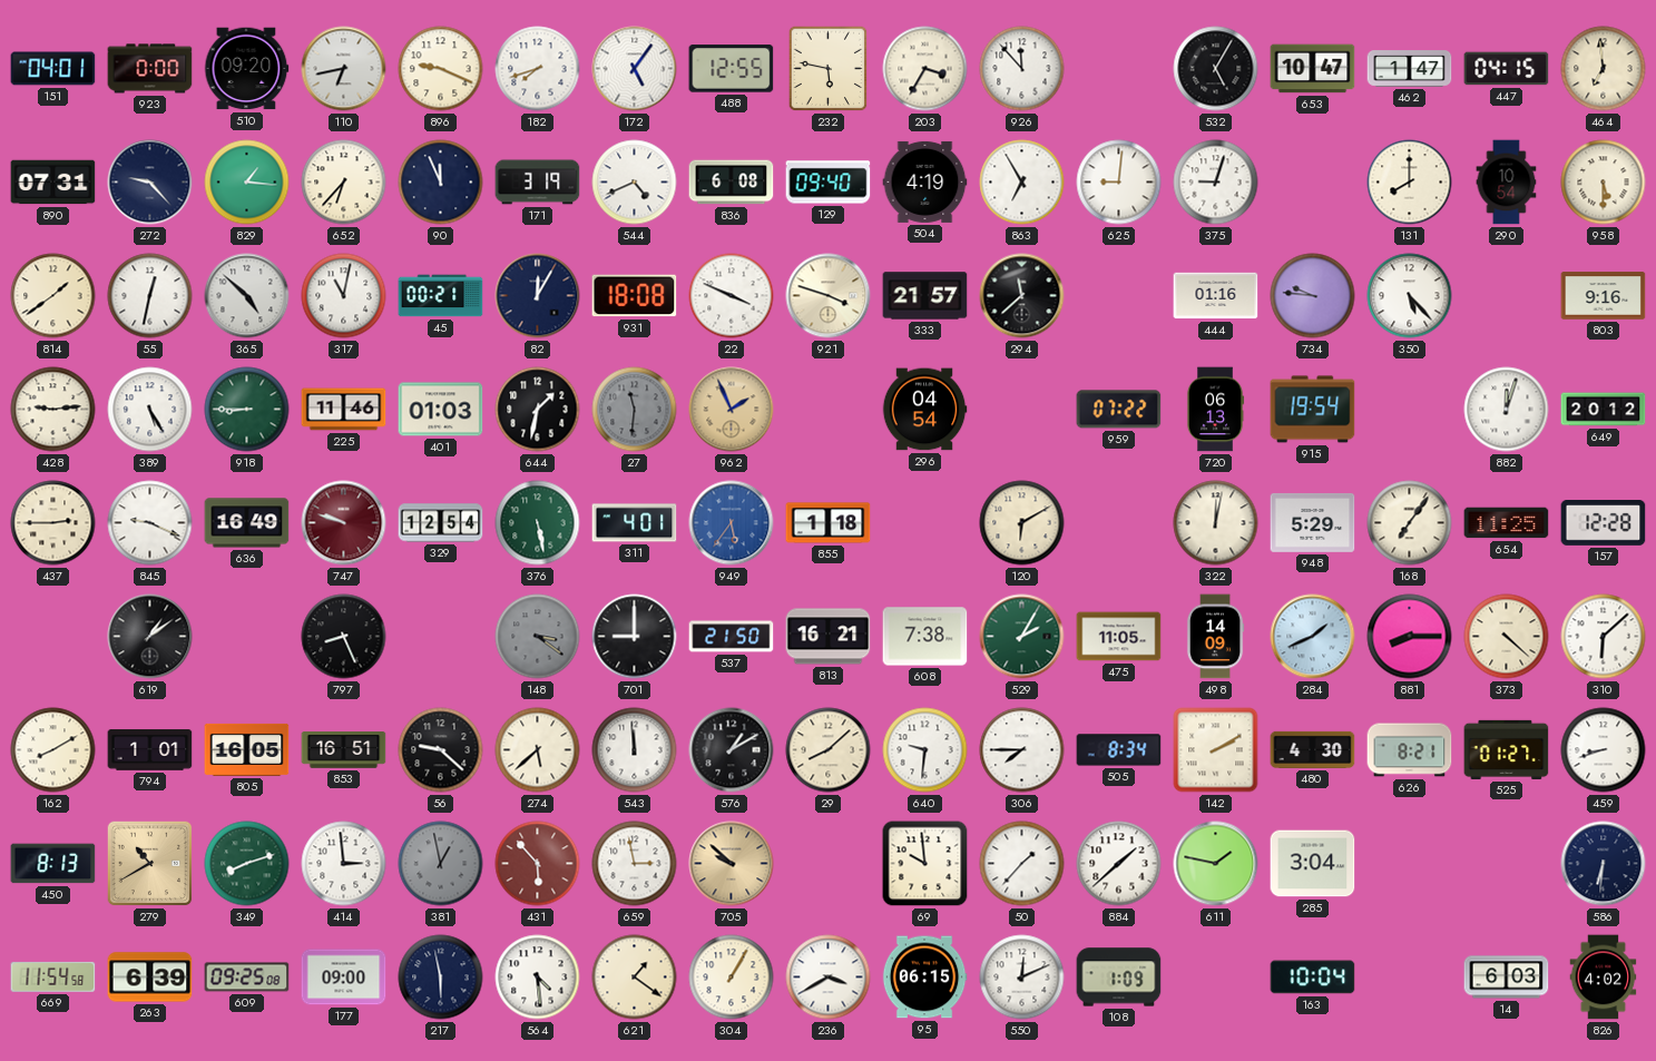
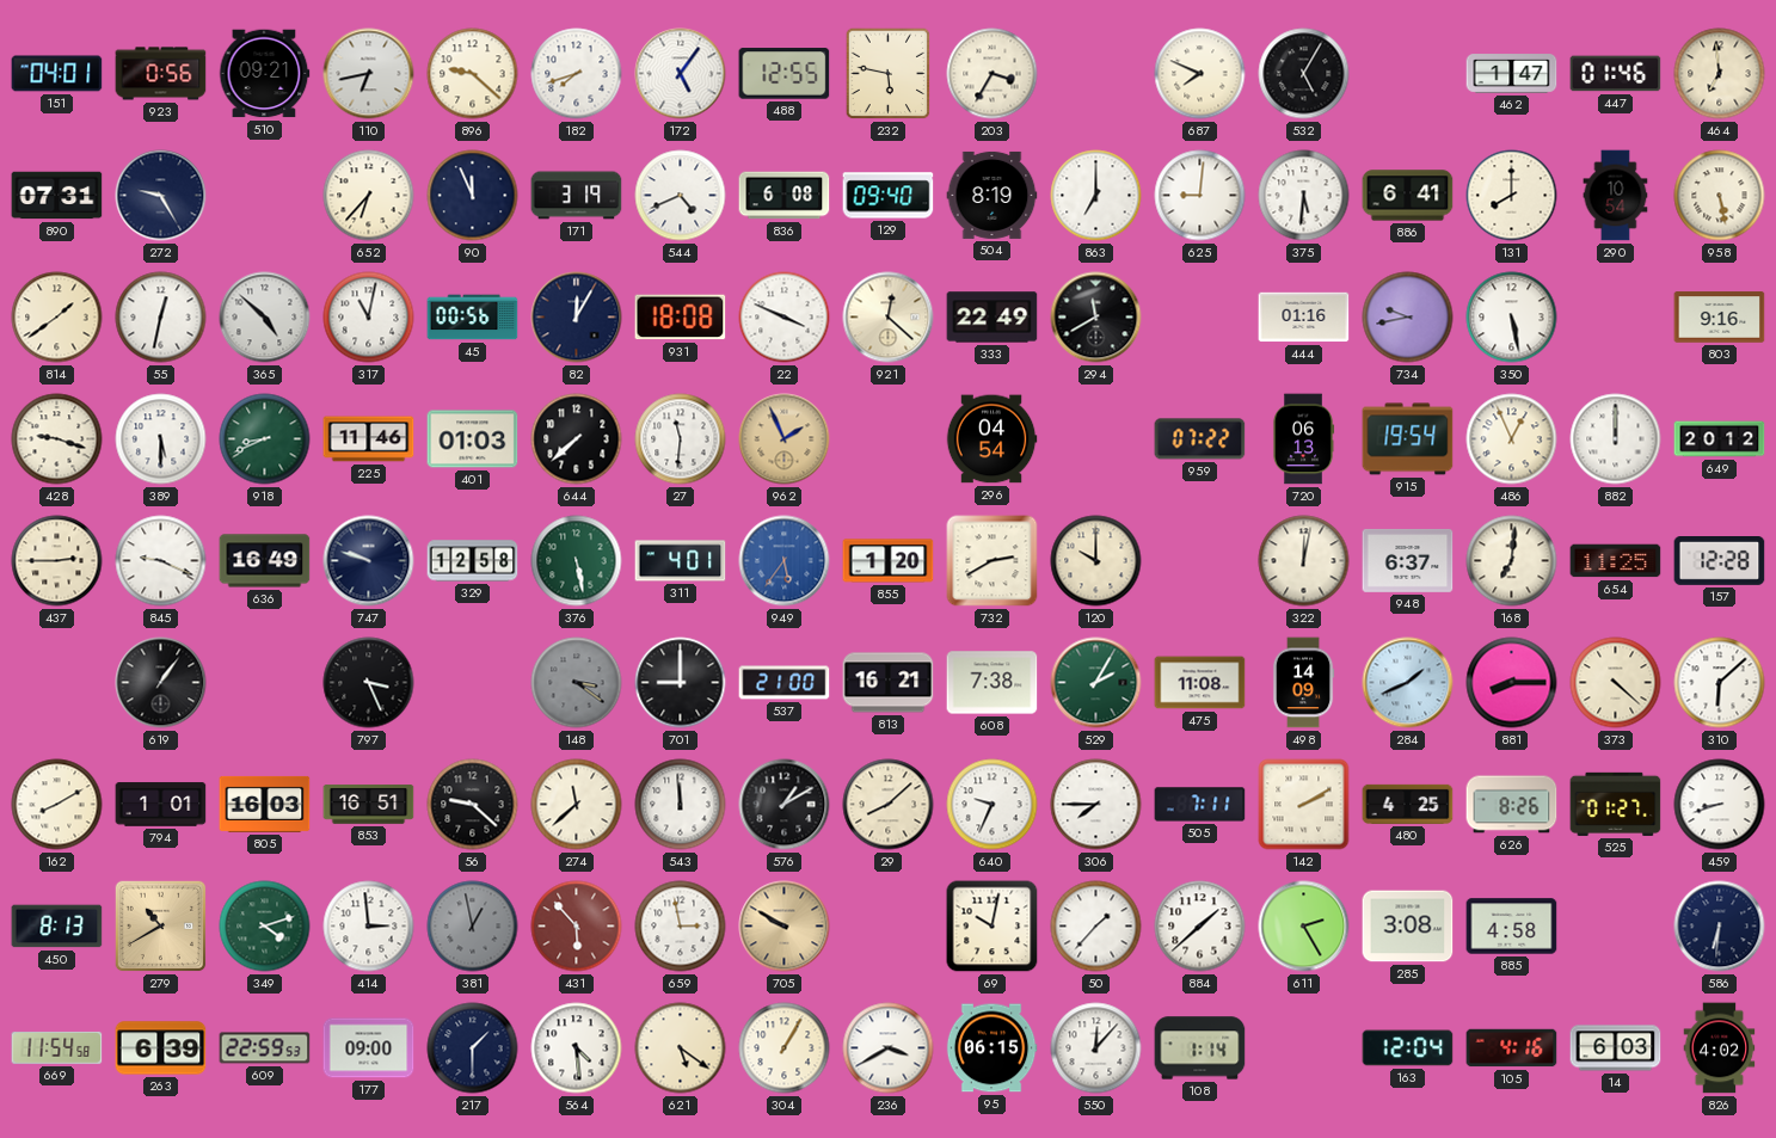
923: 0:00 -> 0:56
510: 09:20 -> 09:21
896: 9:19 -> 9:22
926: 11:53 -> none
687: none -> 7:49
653: 10:47 -> none
447: 04:15 -> 01:46
272: 9:23 -> 9:25
829: 1:16 -> none
504: 4:19 -> 8:19
863: 6:55 -> 7:00
375: 9:03 -> 5:31
886: none -> 6:41
958: 5:30 -> 5:28
45: 00:21 -> 00:56
921: 3:48 -> 12:22
333: 21:57 -> 22:49
294: 11:38 -> 11:40
734: 9:46 -> 9:43
350: 5:23 -> 5:28
428: 9:14 -> 9:18
389: 5:25 -> 5:30
918: 8:45 -> 8:41
644: 1:32 -> 7:38
27 dial: grey -> white
486: none -> 12:56
882: 12:03 -> 12:00
747 dial: burgundy -> navy
329: 12:54 -> 12:58
855: 1:18 -> 1:20
732: none -> 2:40
120: 6:10 -> 10:00
948: 5:29 -> 6:37
168: 7:06 -> 7:01
619: 1:09 -> 1:06
797: 8:26 -> 3:26
537: 21:50 -> 21:00
475: 11:05 -> 11:08
805: 16:05 -> 16:03
274: 5:38 -> 11:38
640: 9:31 -> 9:34
505: 8:34 -> 7:11
480: 4:30 -> 4:25
626: 8:21 -> 8:26
349: 8:12 -> 4:12
705: 9:52 -> 9:50
69: 9:59 -> 10:02
611: 1:47 -> 2:25
285: 3:04 -> 3:08
885: none -> 4:58
609: 09:25 -> 22:59
217: 5:58 -> 1:30
621: 1:21 -> 5:21
550: 12:11 -> 12:07
108: 1:09 -> 1:14
163: 10:04 -> 12:04
105: none -> 4:16
